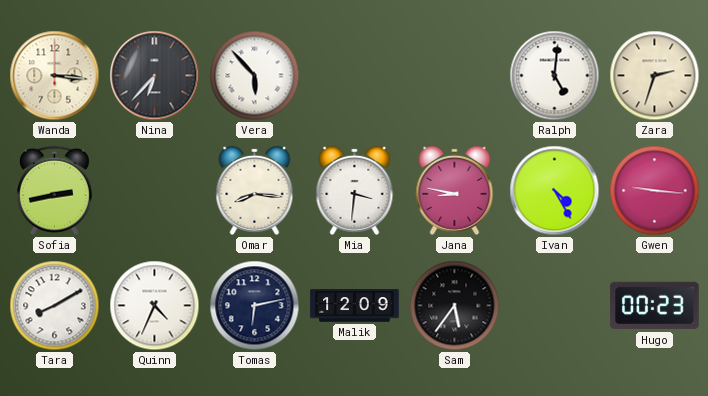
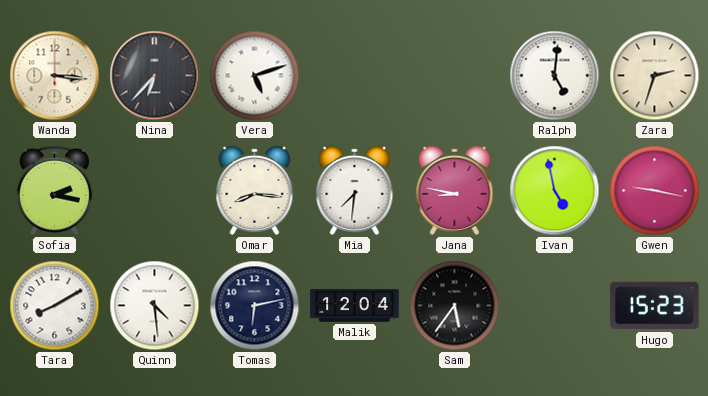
Vera: 5:53 -> 5:12
Sofia: 2:43 -> 2:17
Mia: 3:31 -> 7:31
Ivan: 4:25 -> 4:58
Gwen: 9:16 -> 9:17
Quinn: 4:34 -> 4:29
Malik: 12:09 -> 12:04
Hugo: 00:23 -> 15:23
